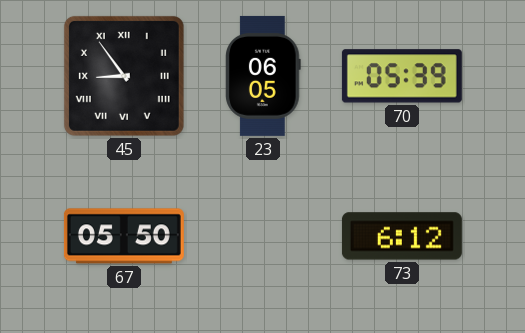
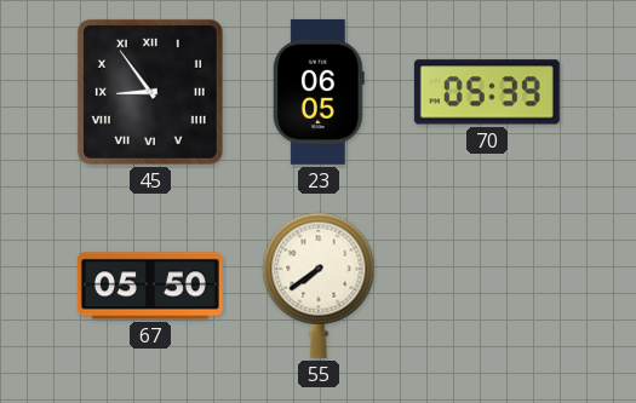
55: none -> 7:39
73: 6:12 -> none
